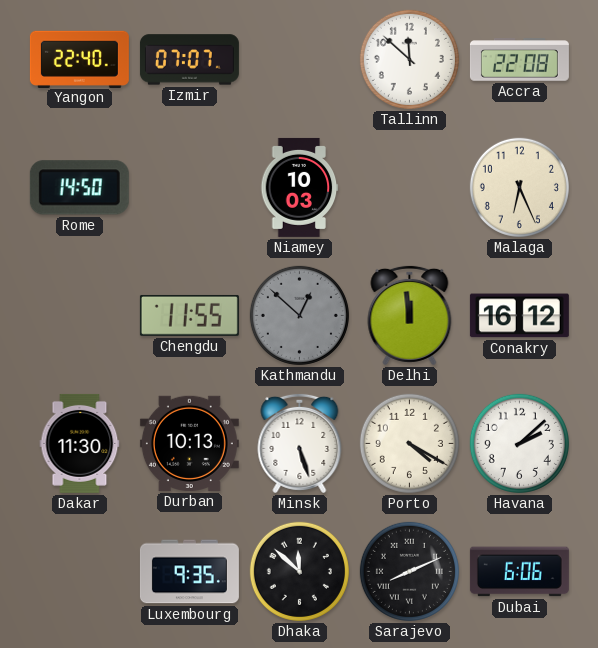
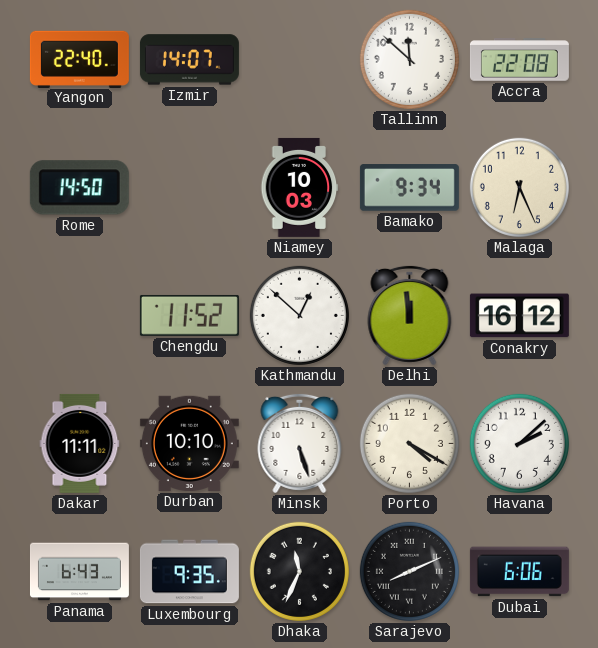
Izmir: 07:07 -> 14:07
Bamako: none -> 9:34
Chengdu: 11:55 -> 11:52
Kathmandu dial: grey -> white
Dakar: 11:30 -> 11:11
Durban: 10:13 -> 10:10
Panama: none -> 6:43
Dhaka: 11:52 -> 11:34
